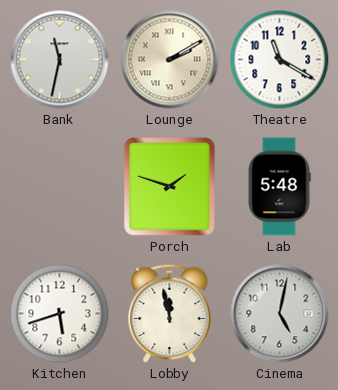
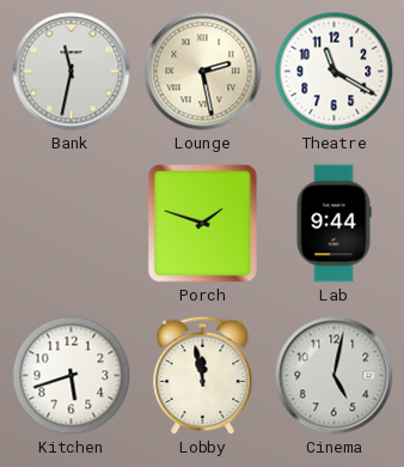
Lounge: 2:10 -> 2:28
Lab: 5:48 -> 9:44
